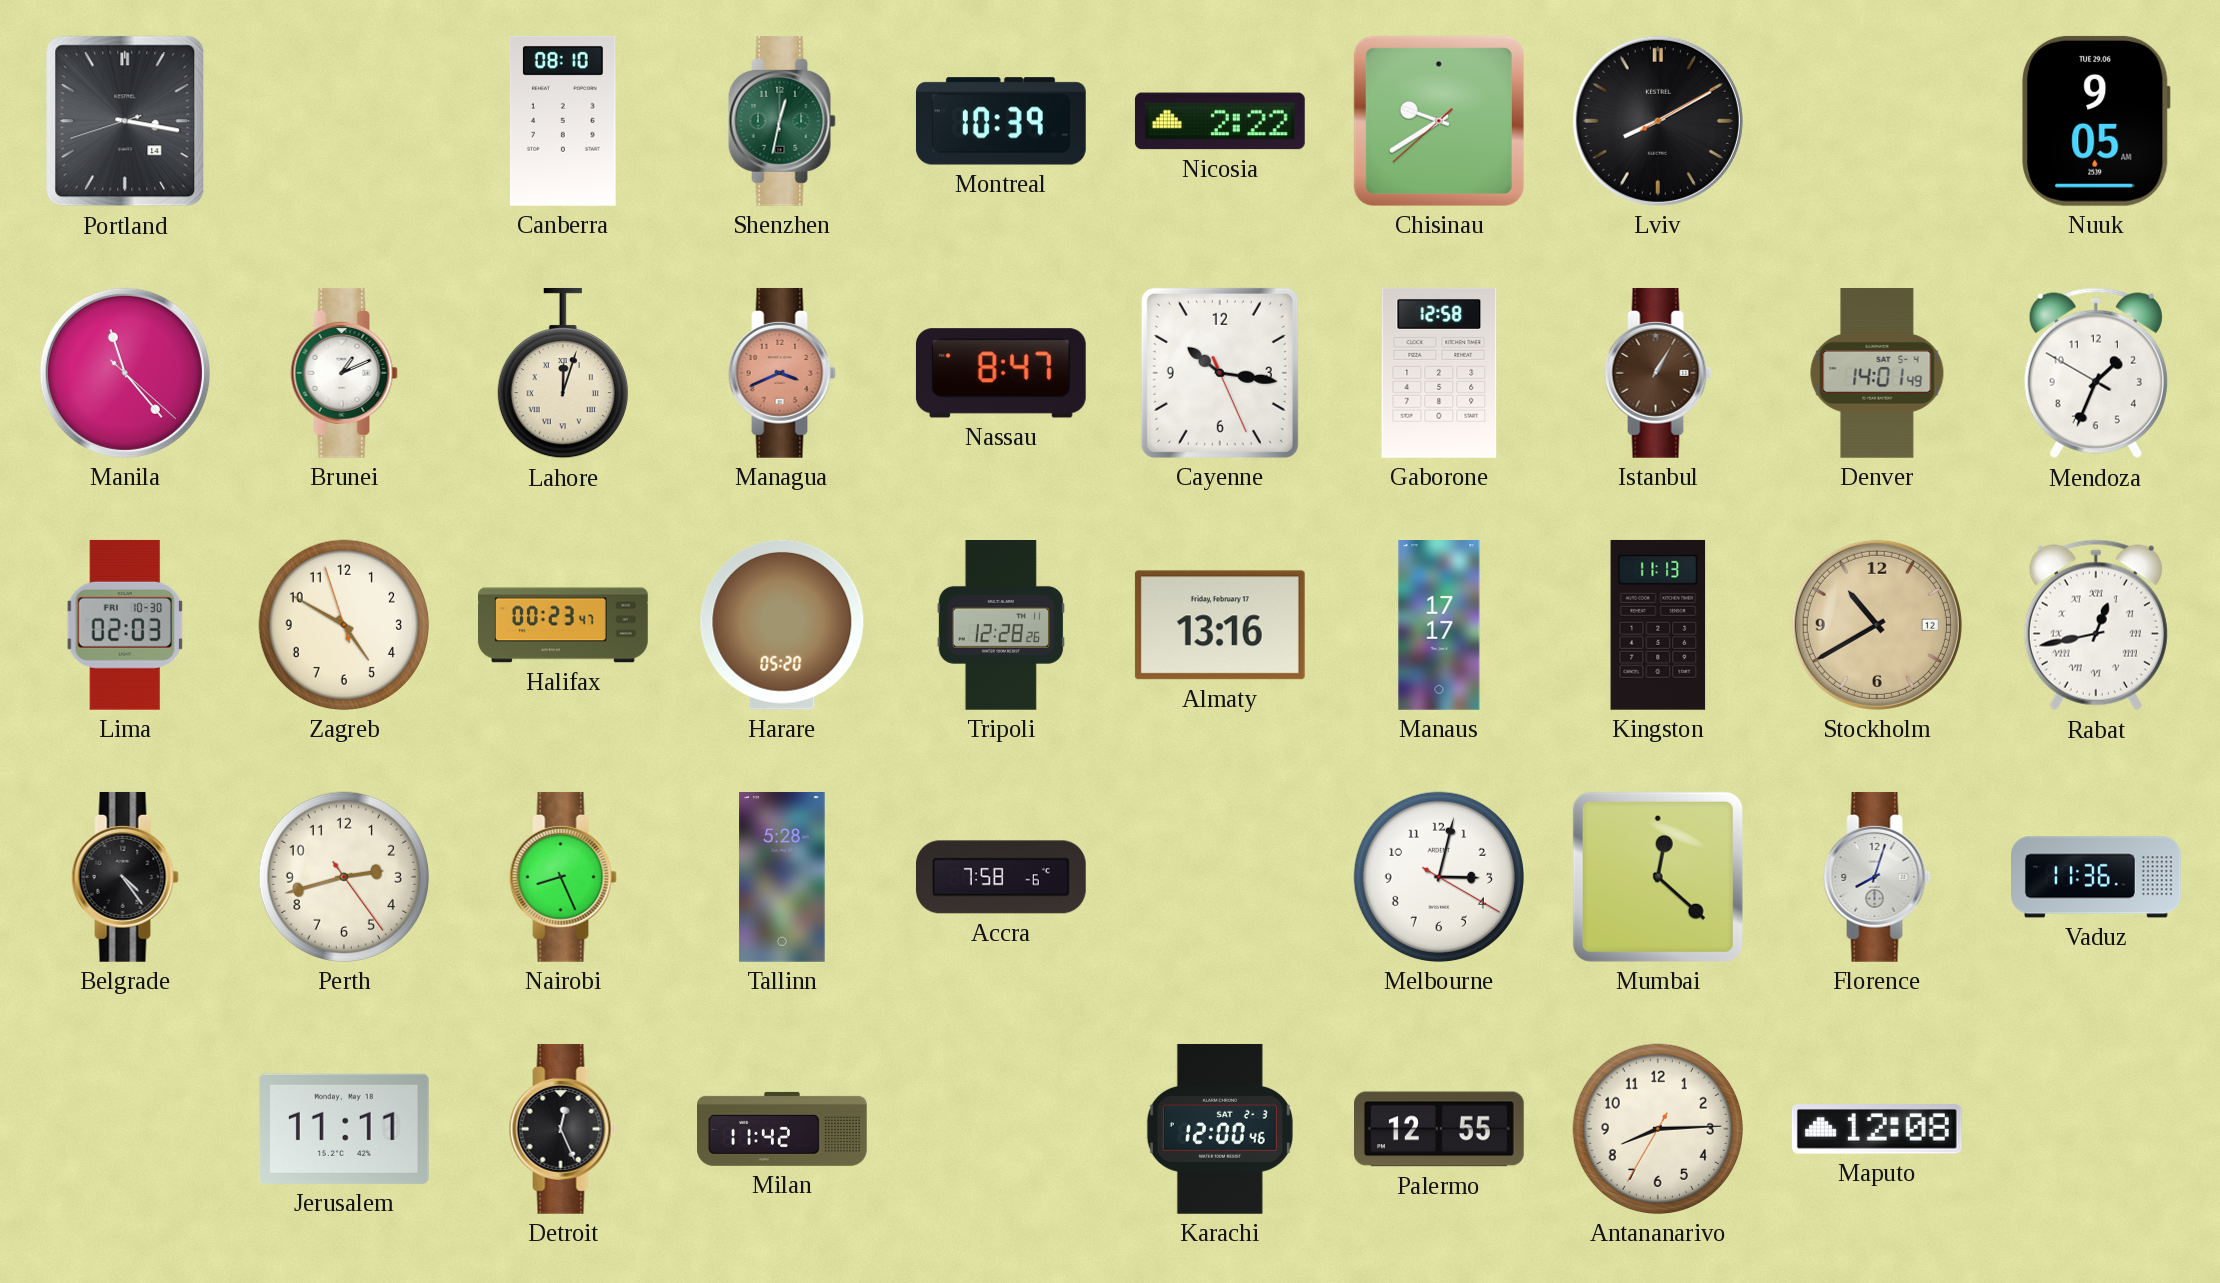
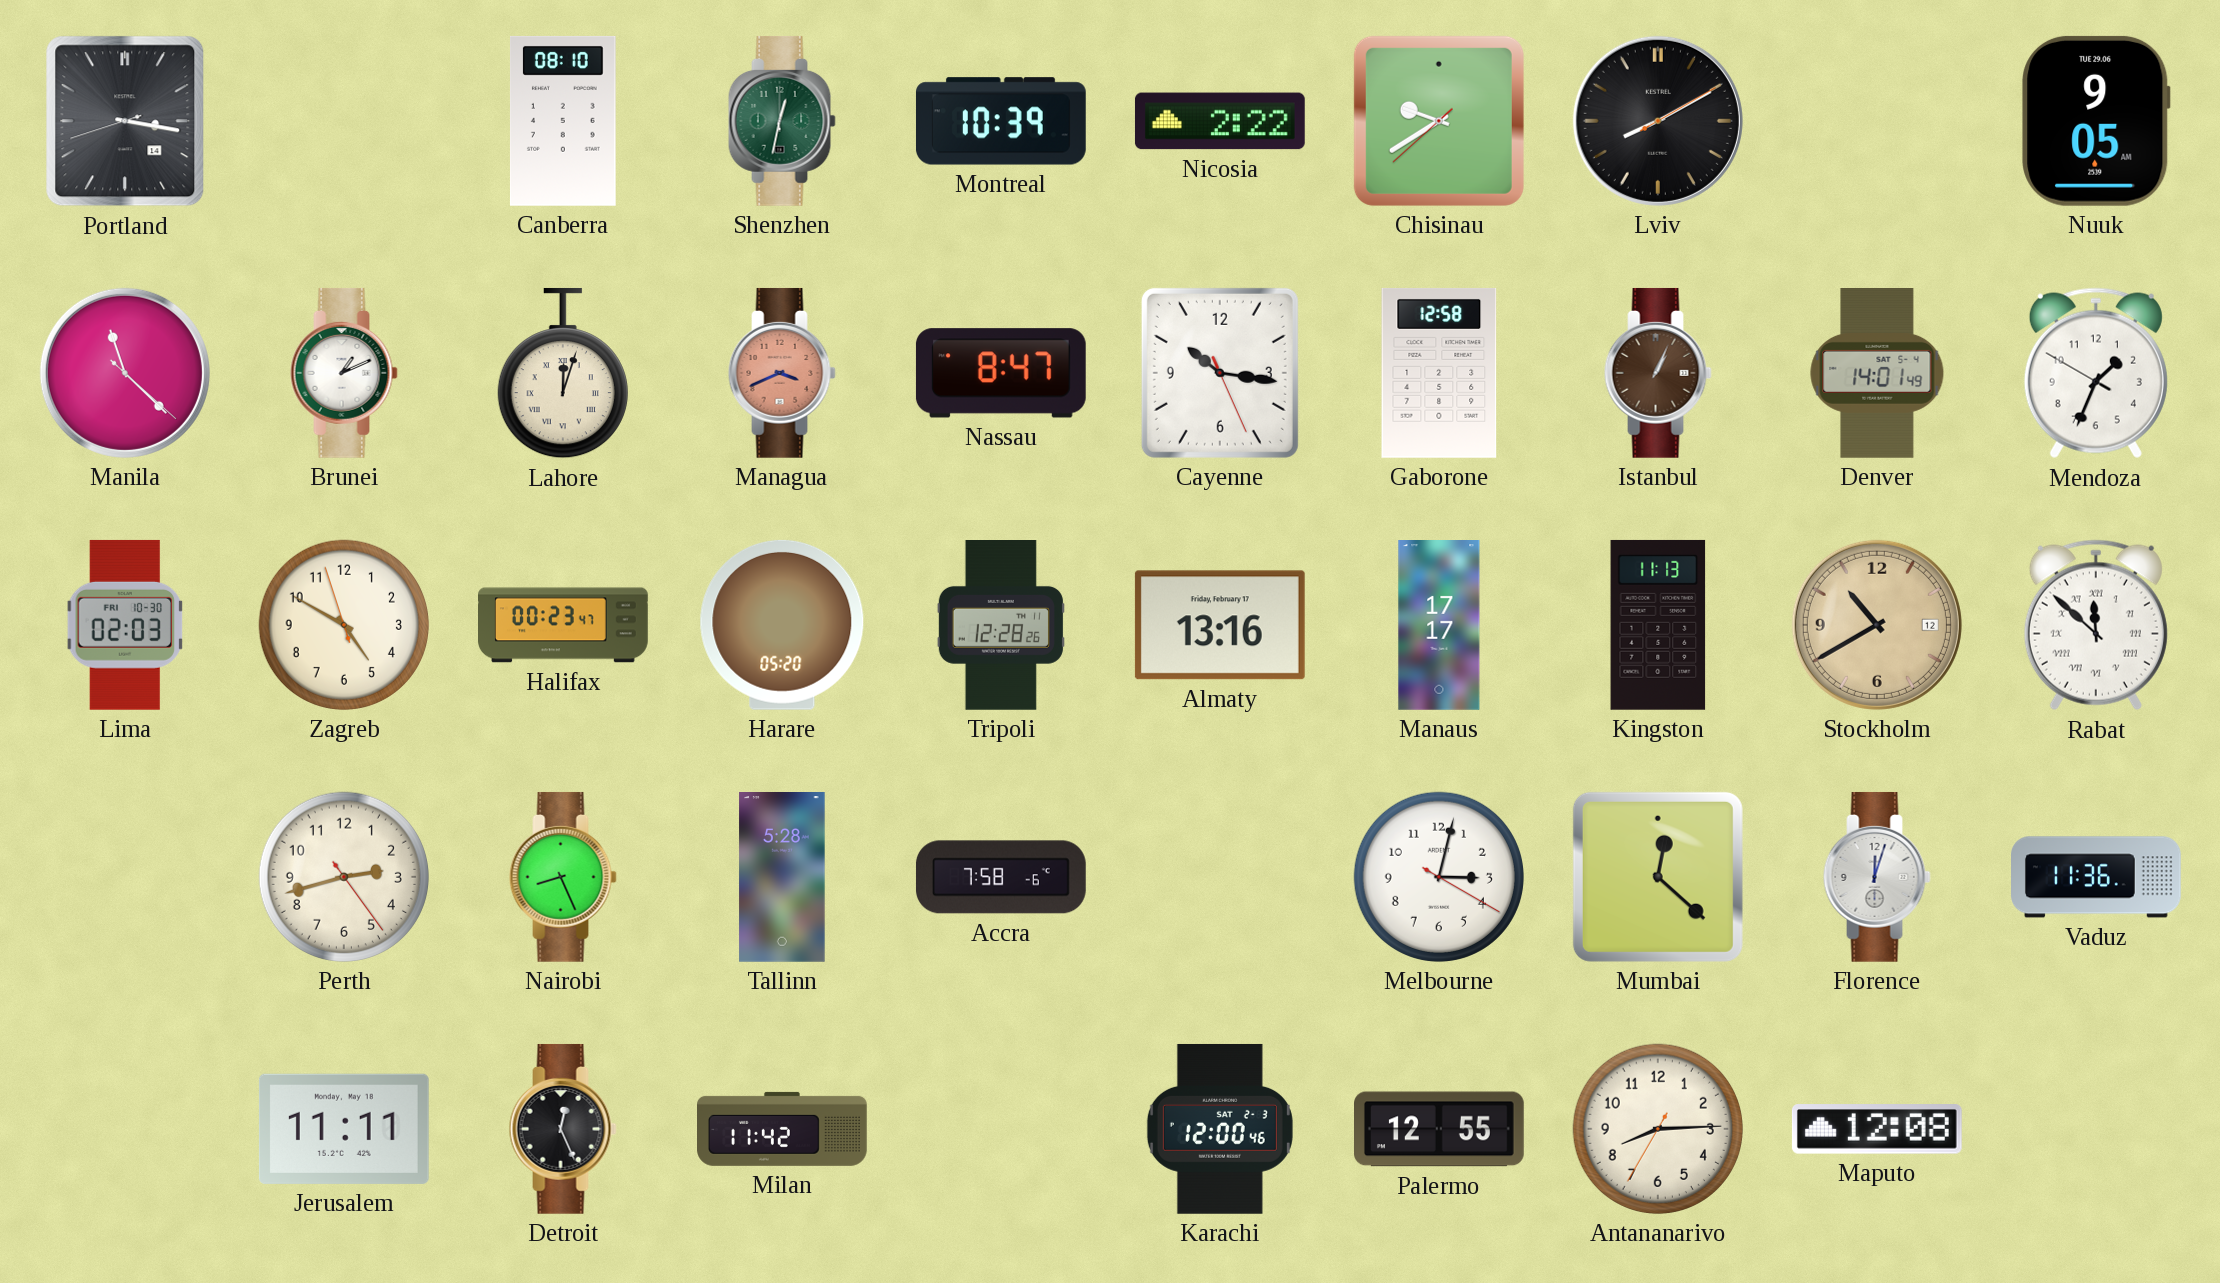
Manila: 11:23 -> 11:22
Istanbul: 1:05 -> 1:04
Rabat: 12:43 -> 11:52
Belgrade: 4:24 -> none
Florence: 8:03 -> 12:03
